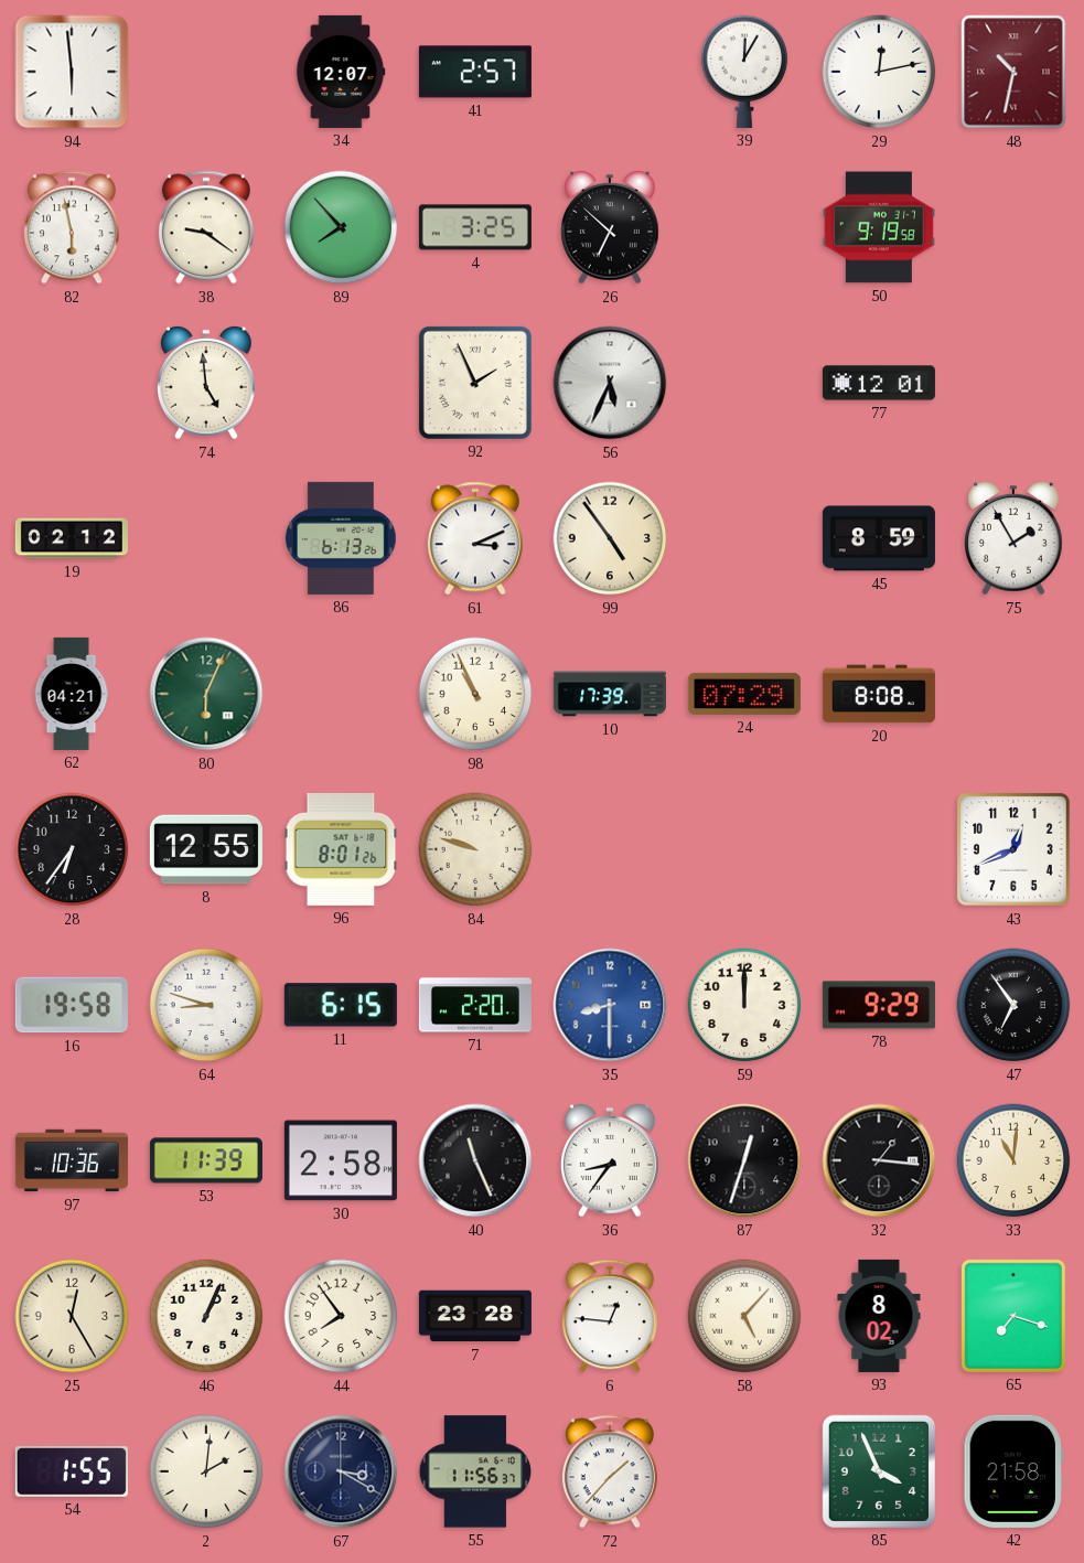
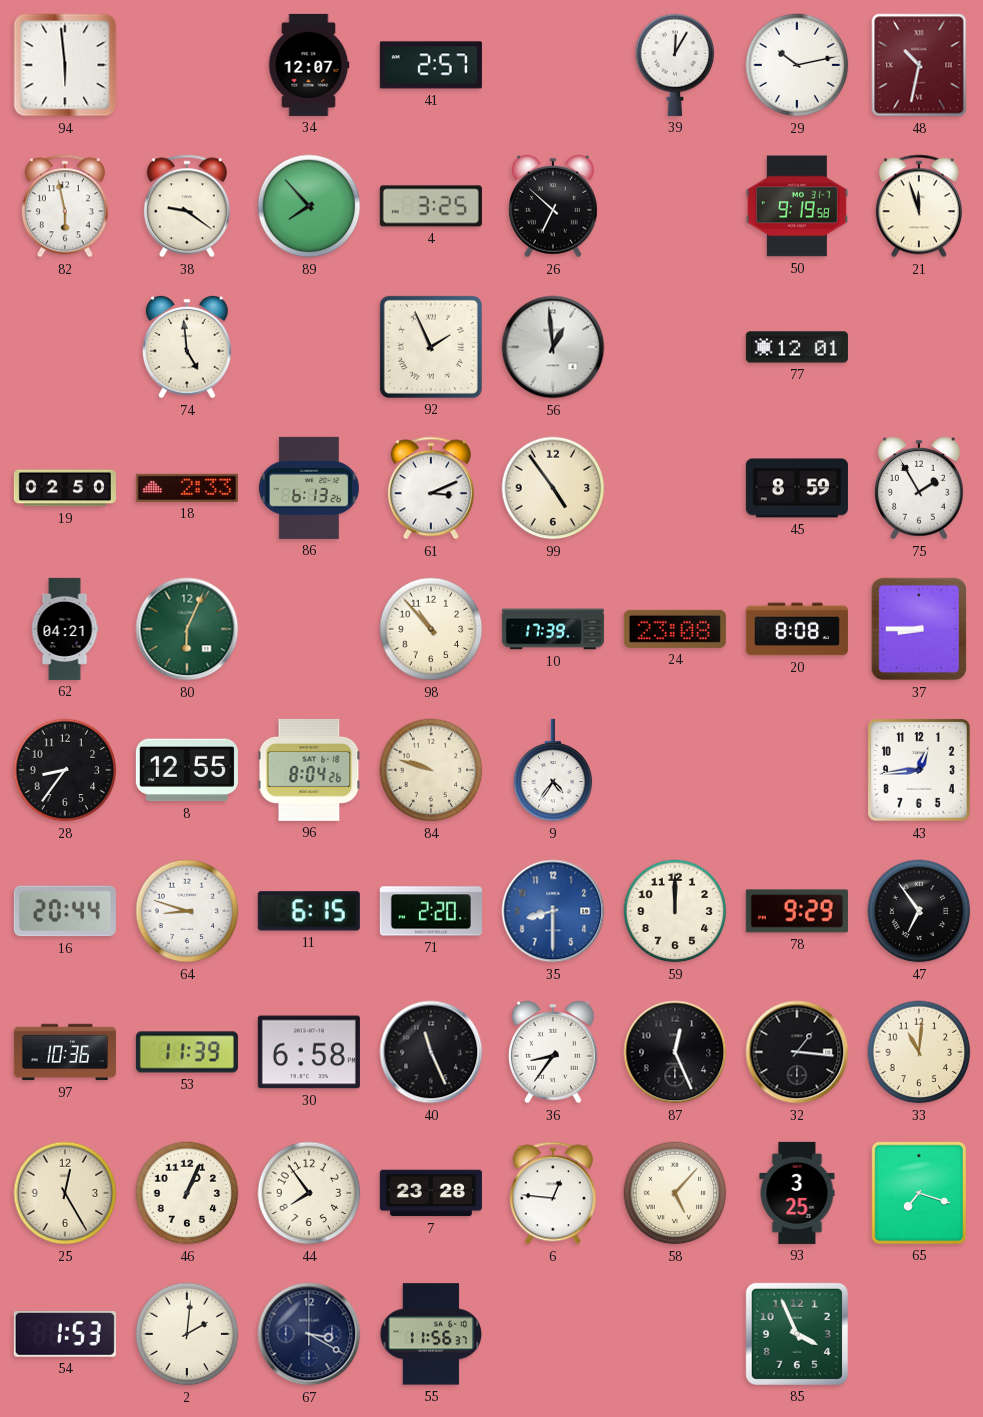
29: 12:13 -> 10:13
21: none -> 11:57
56: 5:34 -> 12:59
19: 02:12 -> 02:50
18: none -> 2:33
98: 10:56 -> 10:53
24: 07:29 -> 23:08
37: none -> 8:45
28: 6:36 -> 8:36
96: 8:01 -> 8:04
9: none -> 4:36
43: 12:41 -> 12:44
16: 19:58 -> 20:44
30: 2:58 -> 6:58
87: 12:33 -> 12:26
93: 8:02 -> 3:25
54: 1:55 -> 1:53
72: 1:37 -> none
42: 21:58 -> none
